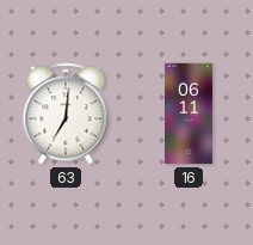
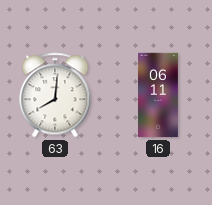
63: 7:01 -> 8:01
